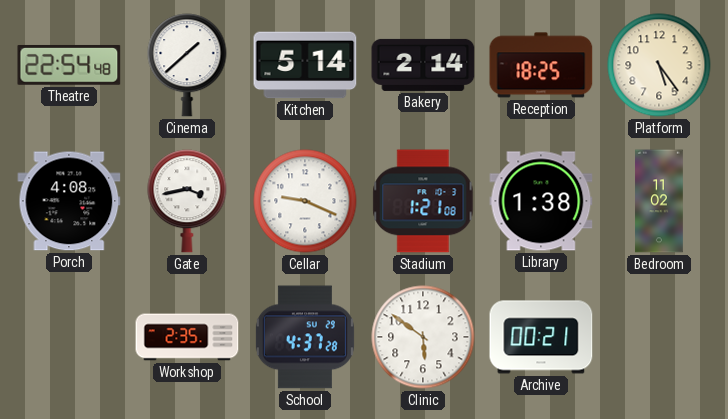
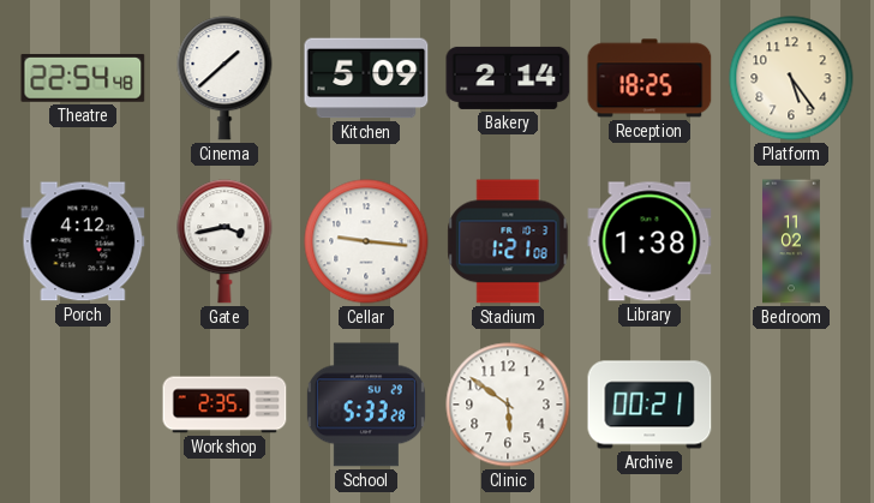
Kitchen: 5:14 -> 5:09
Porch: 4:08 -> 4:12
Cellar: 9:19 -> 9:16
School: 4:37 -> 5:33
